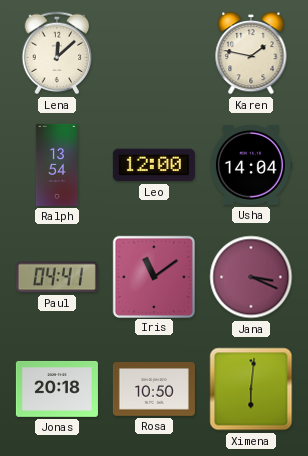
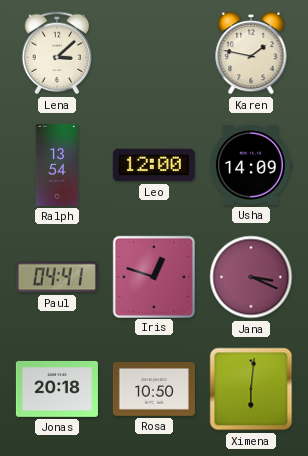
Lena: 12:08 -> 3:08
Usha: 14:04 -> 14:09
Iris: 11:09 -> 12:48
